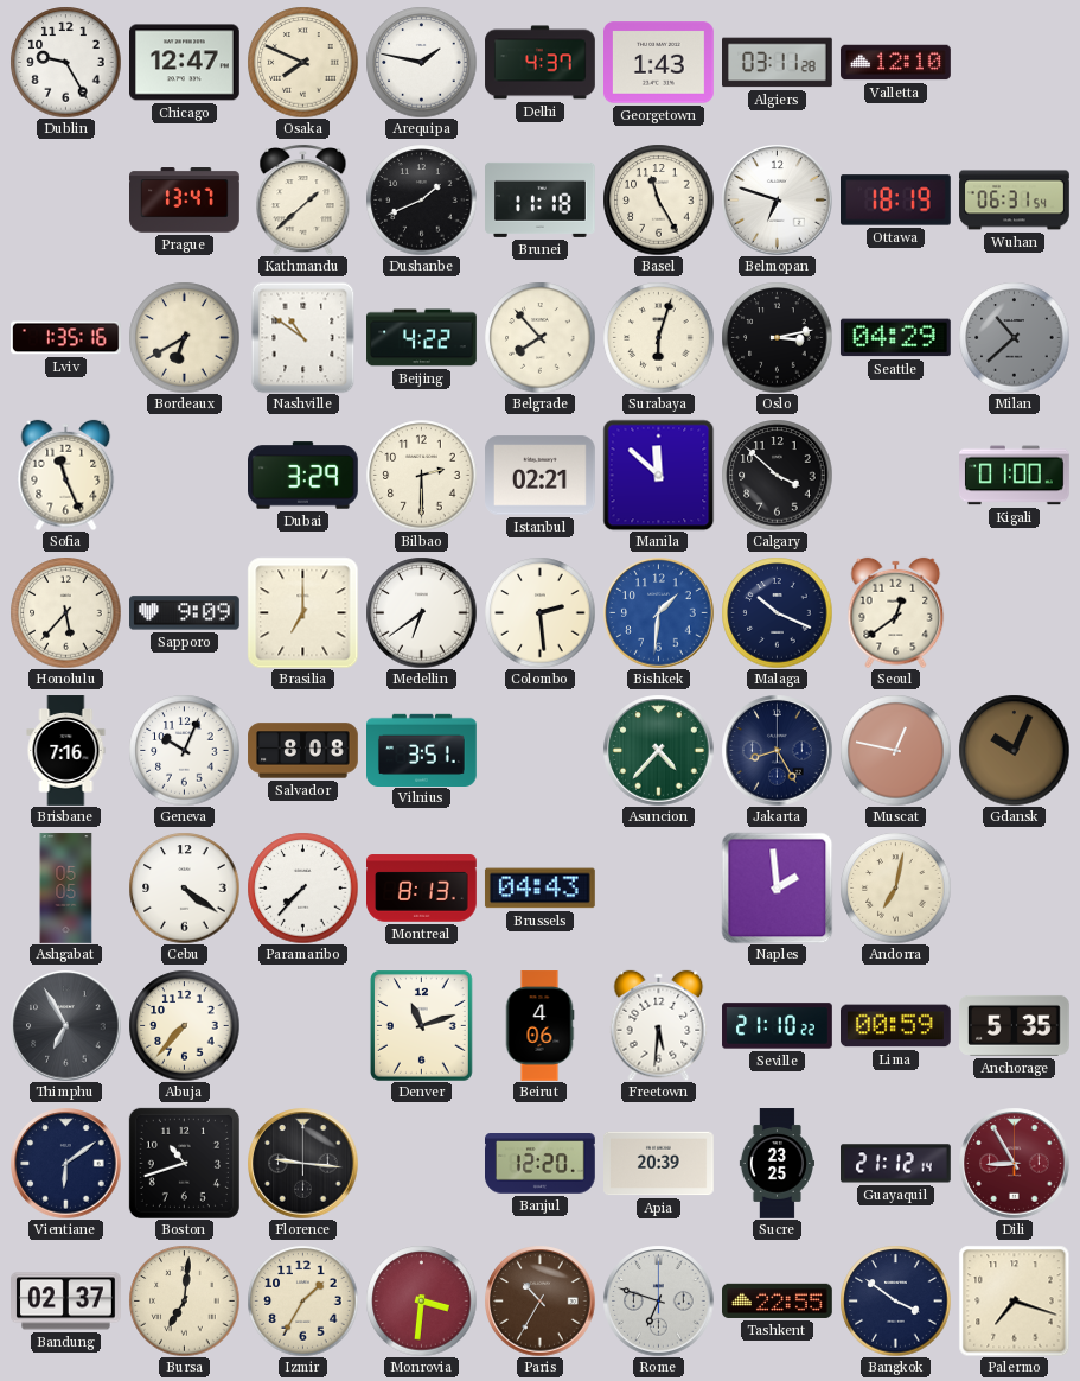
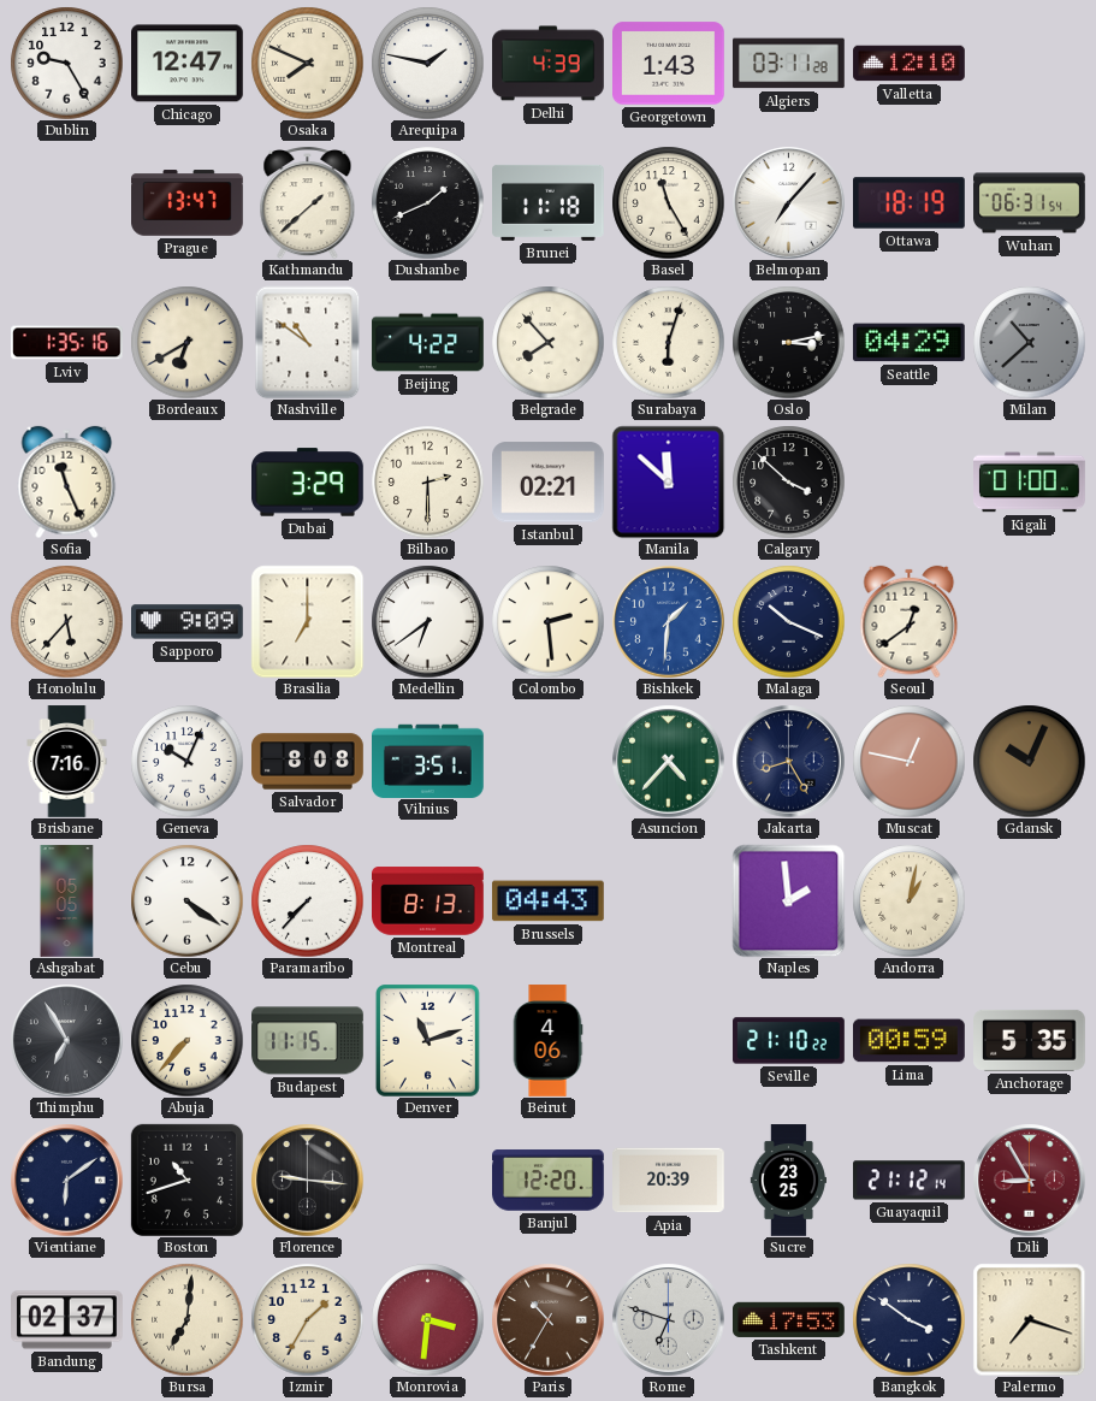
Delhi: 4:37 -> 4:39
Belmopan: 6:48 -> 7:07
Andorra: 7:02 -> 1:02
Budapest: none -> 11:15
Freetown: 5:31 -> none
Tashkent: 22:55 -> 17:53
